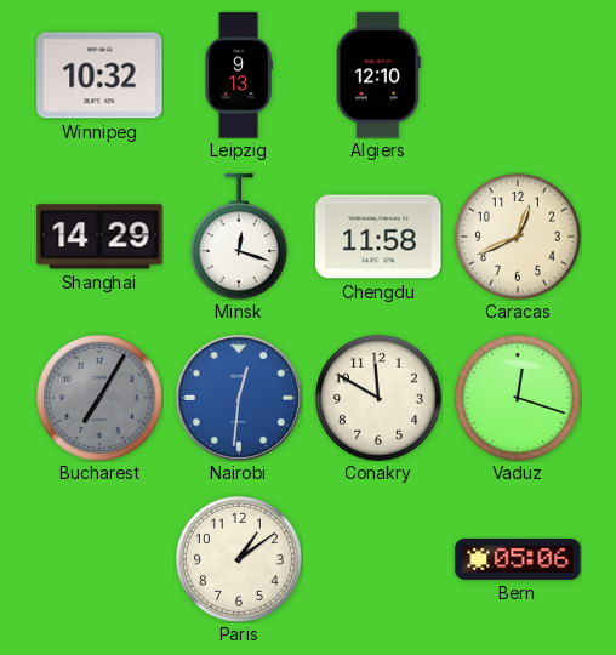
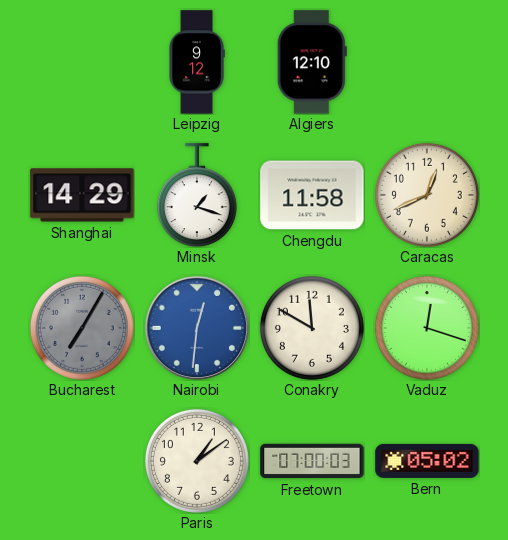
Winnipeg: 10:32 -> none
Leipzig: 9:13 -> 9:12
Minsk: 12:18 -> 1:18
Freetown: none -> 07:00
Bern: 05:06 -> 05:02
